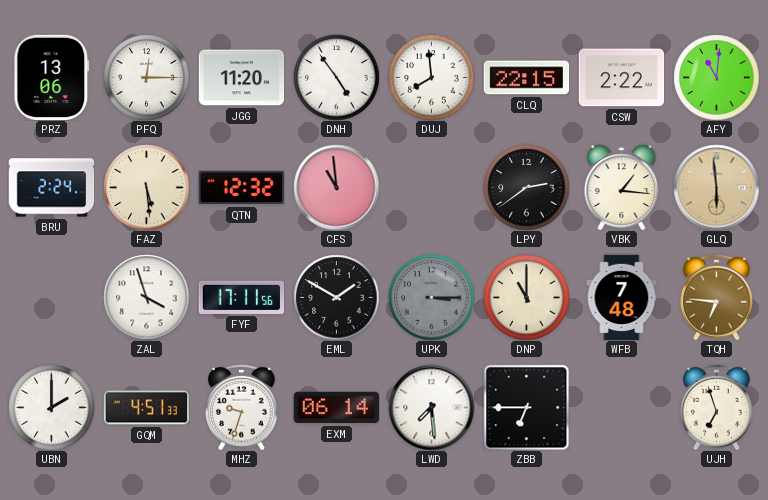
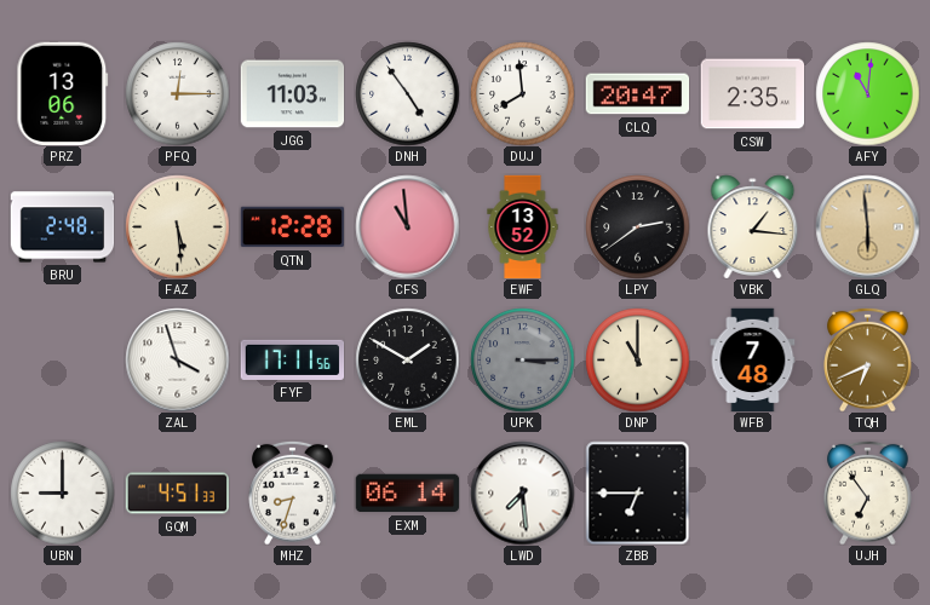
JGG: 11:20 -> 11:03
CLQ: 22:15 -> 20:47
CSW: 2:22 -> 2:35
BRU: 2:24 -> 2:48
QTN: 12:32 -> 12:28
EWF: none -> 13:52
TQH: 6:46 -> 6:41
UBN: 2:00 -> 9:00
MHZ: 9:33 -> 8:33
UJH: 6:57 -> 6:54
